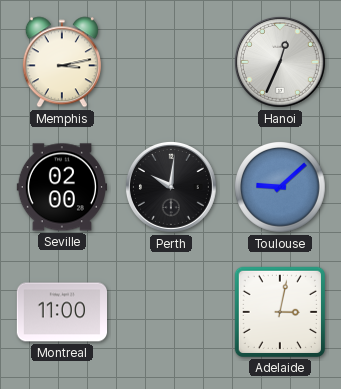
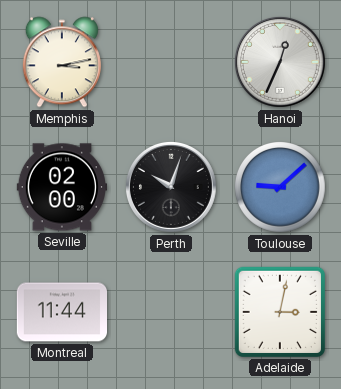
Perth: 10:01 -> 10:03
Montreal: 11:00 -> 11:44
